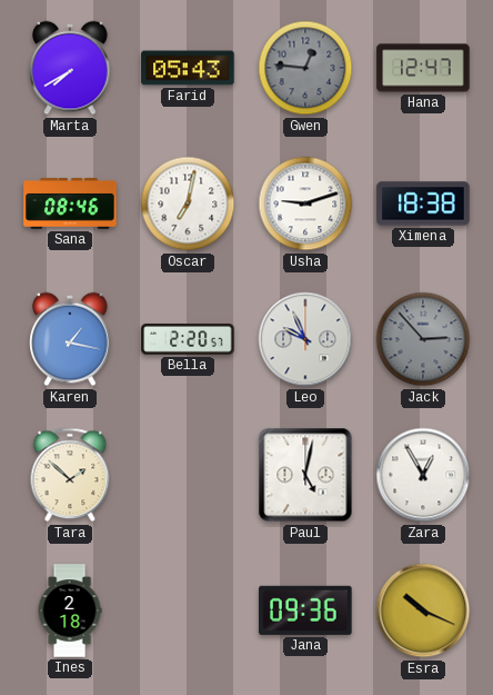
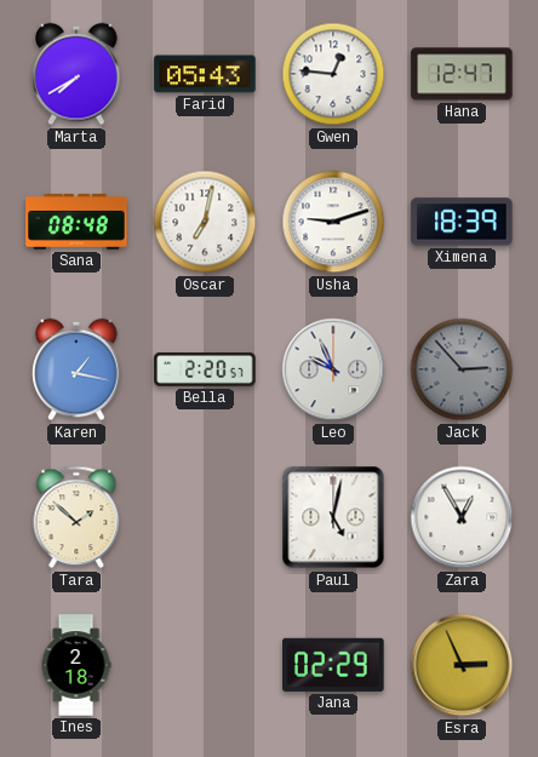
Gwen dial: grey -> white
Sana: 08:46 -> 08:48
Ximena: 18:38 -> 18:39
Jana: 09:36 -> 02:29
Esra: 10:19 -> 2:56
